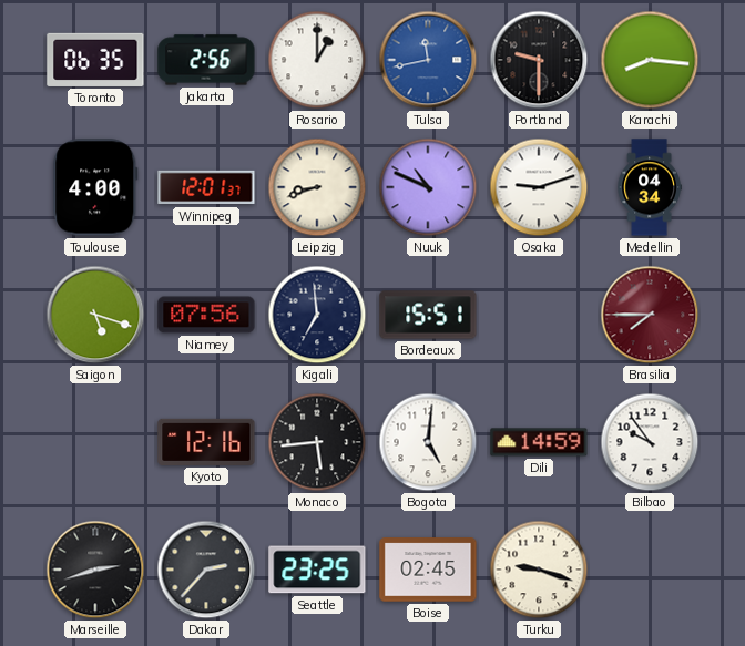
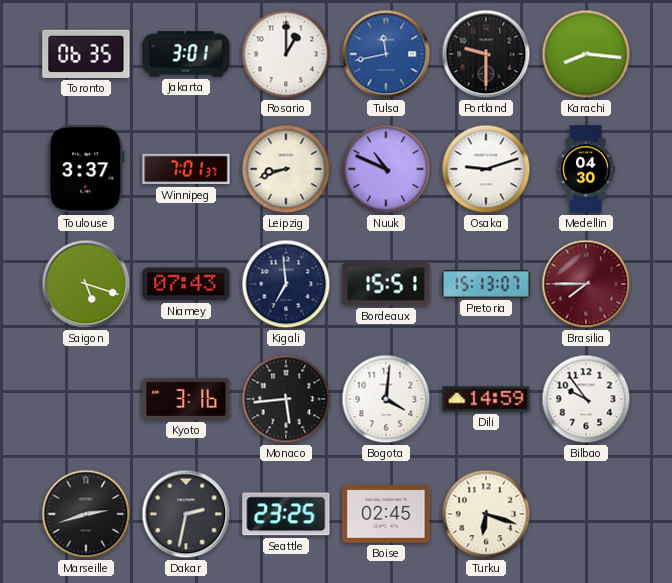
Jakarta: 2:56 -> 3:01
Toulouse: 4:00 -> 3:37
Winnipeg: 12:01 -> 7:01
Medellin: 04:34 -> 04:30
Niamey: 07:56 -> 07:43
Pretoria: none -> 15:13
Kyoto: 12:16 -> 3:16
Bogota: 5:01 -> 4:01
Dakar: 2:37 -> 2:32
Turku: 9:18 -> 6:18
